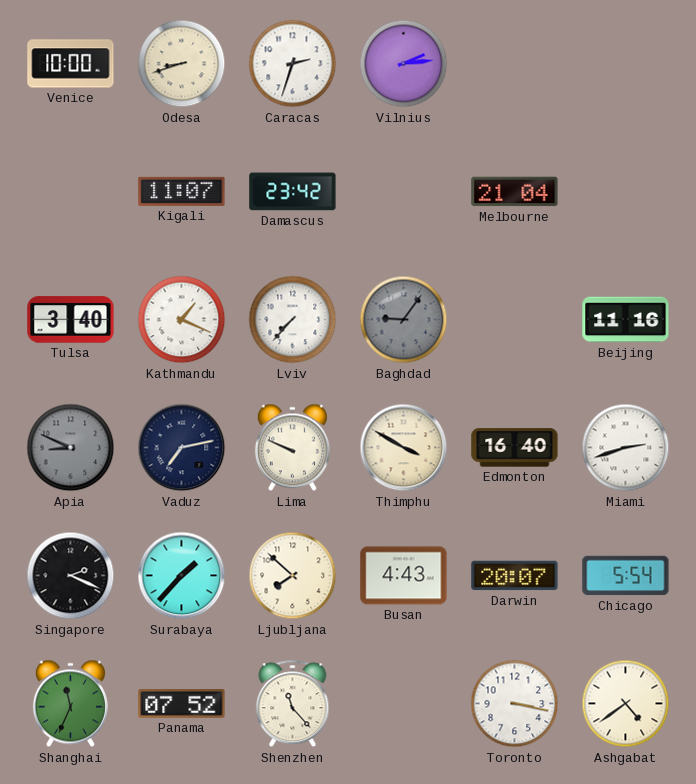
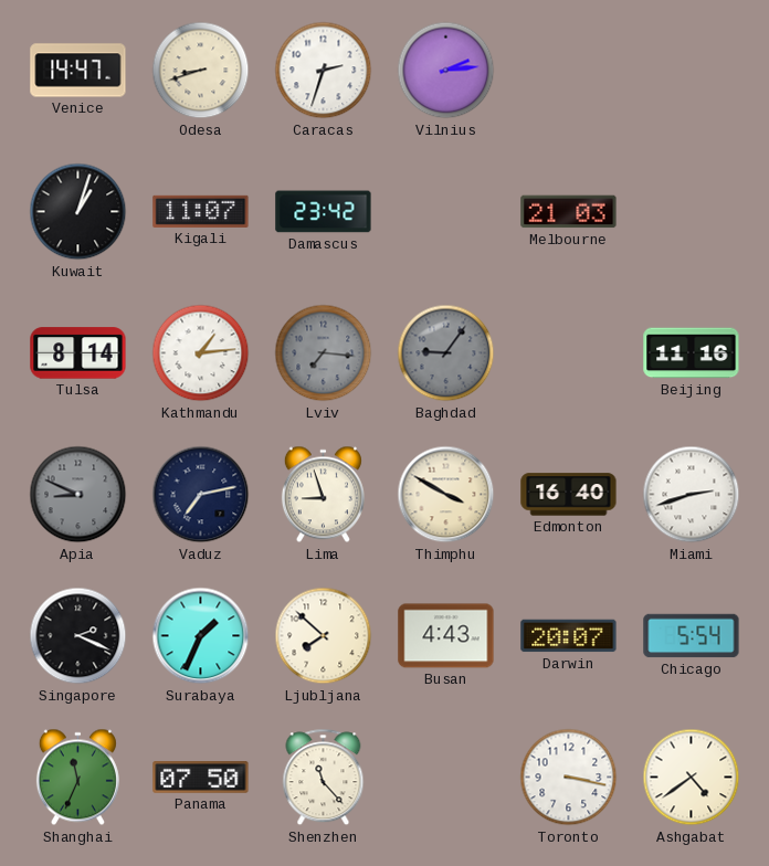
Venice: 10:00 -> 14:47
Kuwait: none -> 1:03
Melbourne: 21:04 -> 21:03
Tulsa: 3:40 -> 8:14
Kathmandu: 1:19 -> 1:14
Lviv: 7:37 -> 7:16
Lviv dial: white -> grey
Lima: 9:49 -> 8:57
Surabaya: 1:37 -> 1:34
Panama: 07:52 -> 07:50
